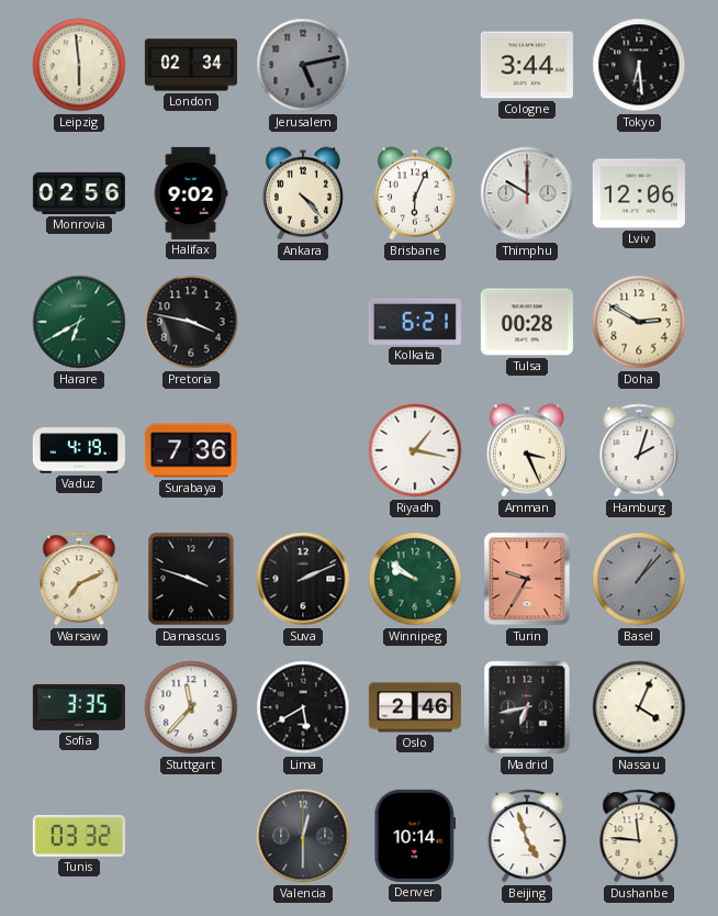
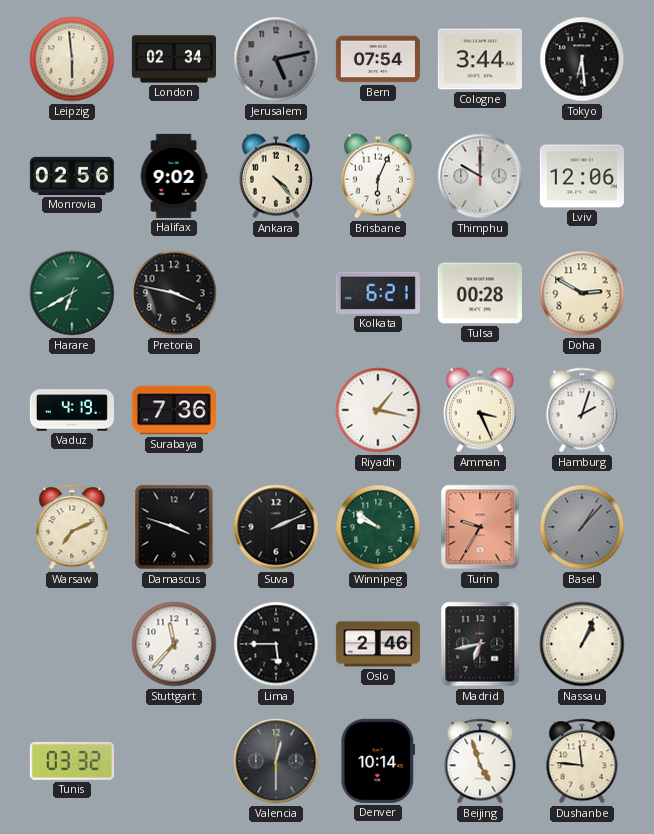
Bern: none -> 07:54
Sofia: 3:35 -> none
Lima: 5:40 -> 5:45
Nassau: 4:04 -> 1:04
